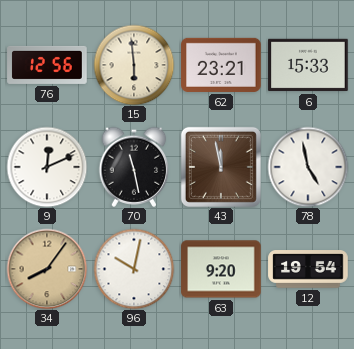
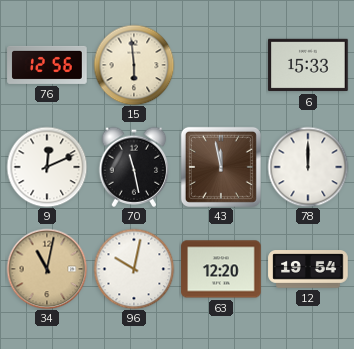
62: 23:21 -> none
78: 4:58 -> 12:00
34: 8:06 -> 11:02
63: 9:20 -> 12:20
